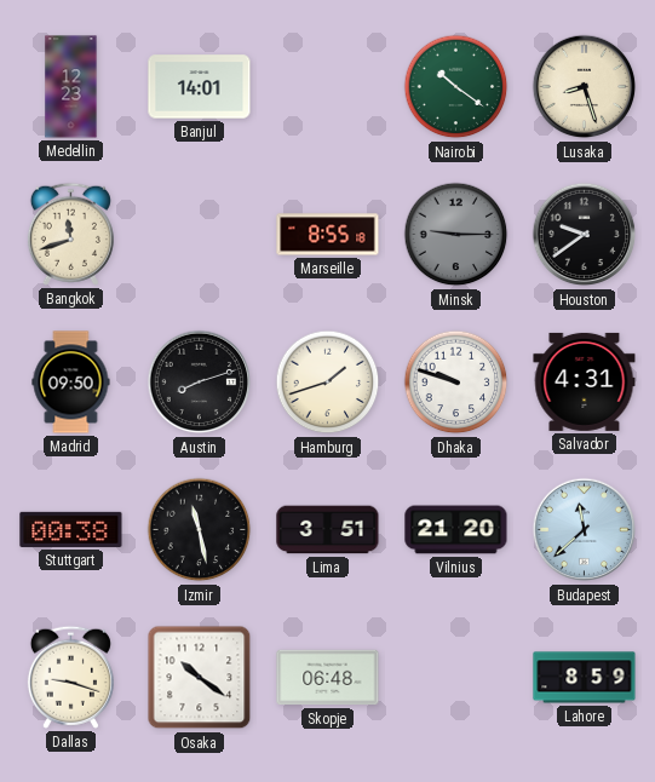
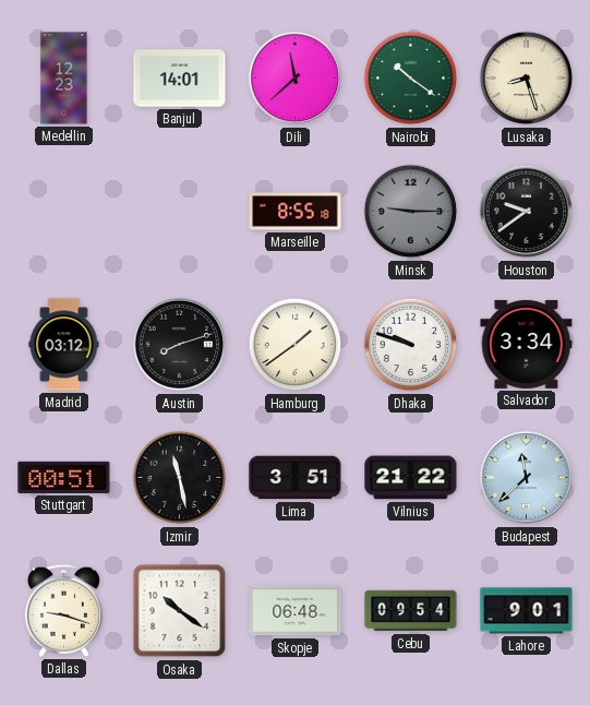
Dili: none -> 11:38
Bangkok: 11:42 -> none
Madrid: 09:50 -> 03:12
Hamburg: 1:42 -> 1:39
Salvador: 4:31 -> 3:34
Stuttgart: 00:38 -> 00:51
Vilnius: 21:20 -> 21:22
Cebu: none -> 09:54
Lahore: 8:59 -> 9:01
